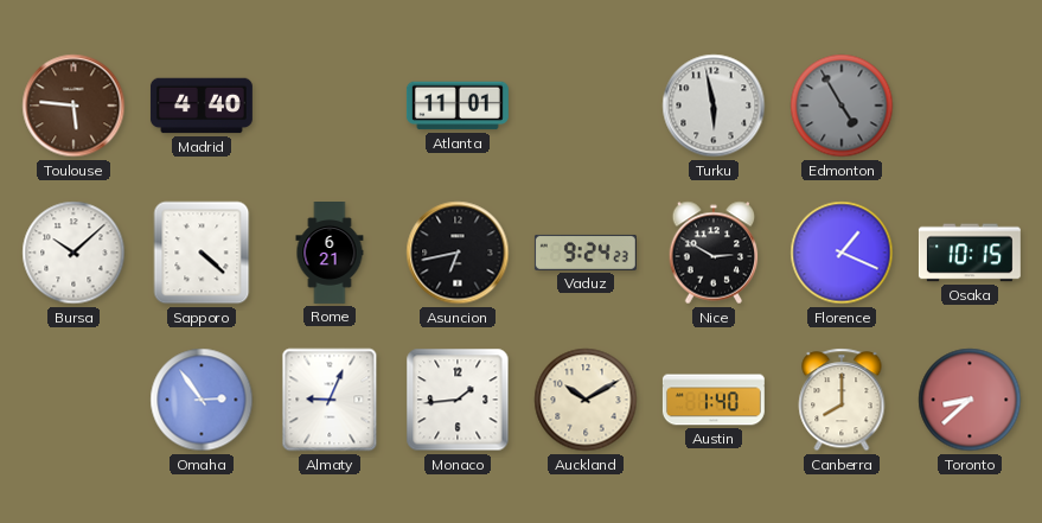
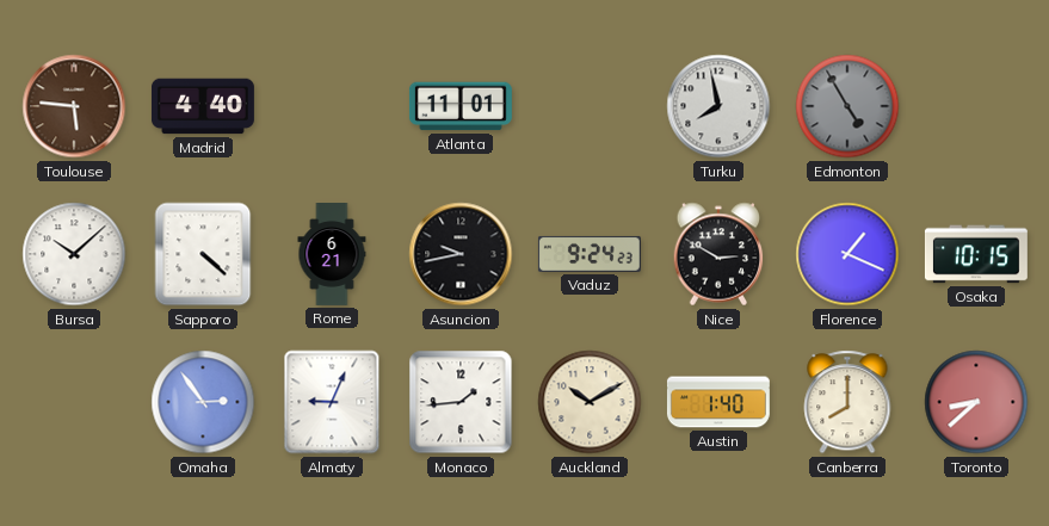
Turku: 5:58 -> 7:58
Asuncion: 6:43 -> 9:43
